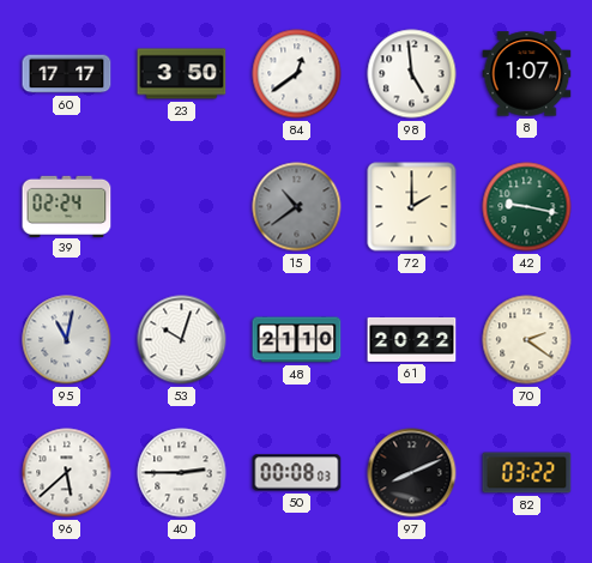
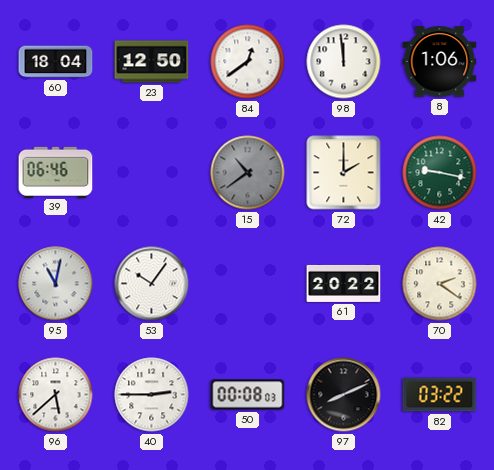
60: 17:17 -> 18:04
23: 3:50 -> 12:50
98: 4:59 -> 11:59
8: 1:07 -> 1:06
39: 02:24 -> 06:46
53: 10:03 -> 10:06
48: 21:10 -> none
